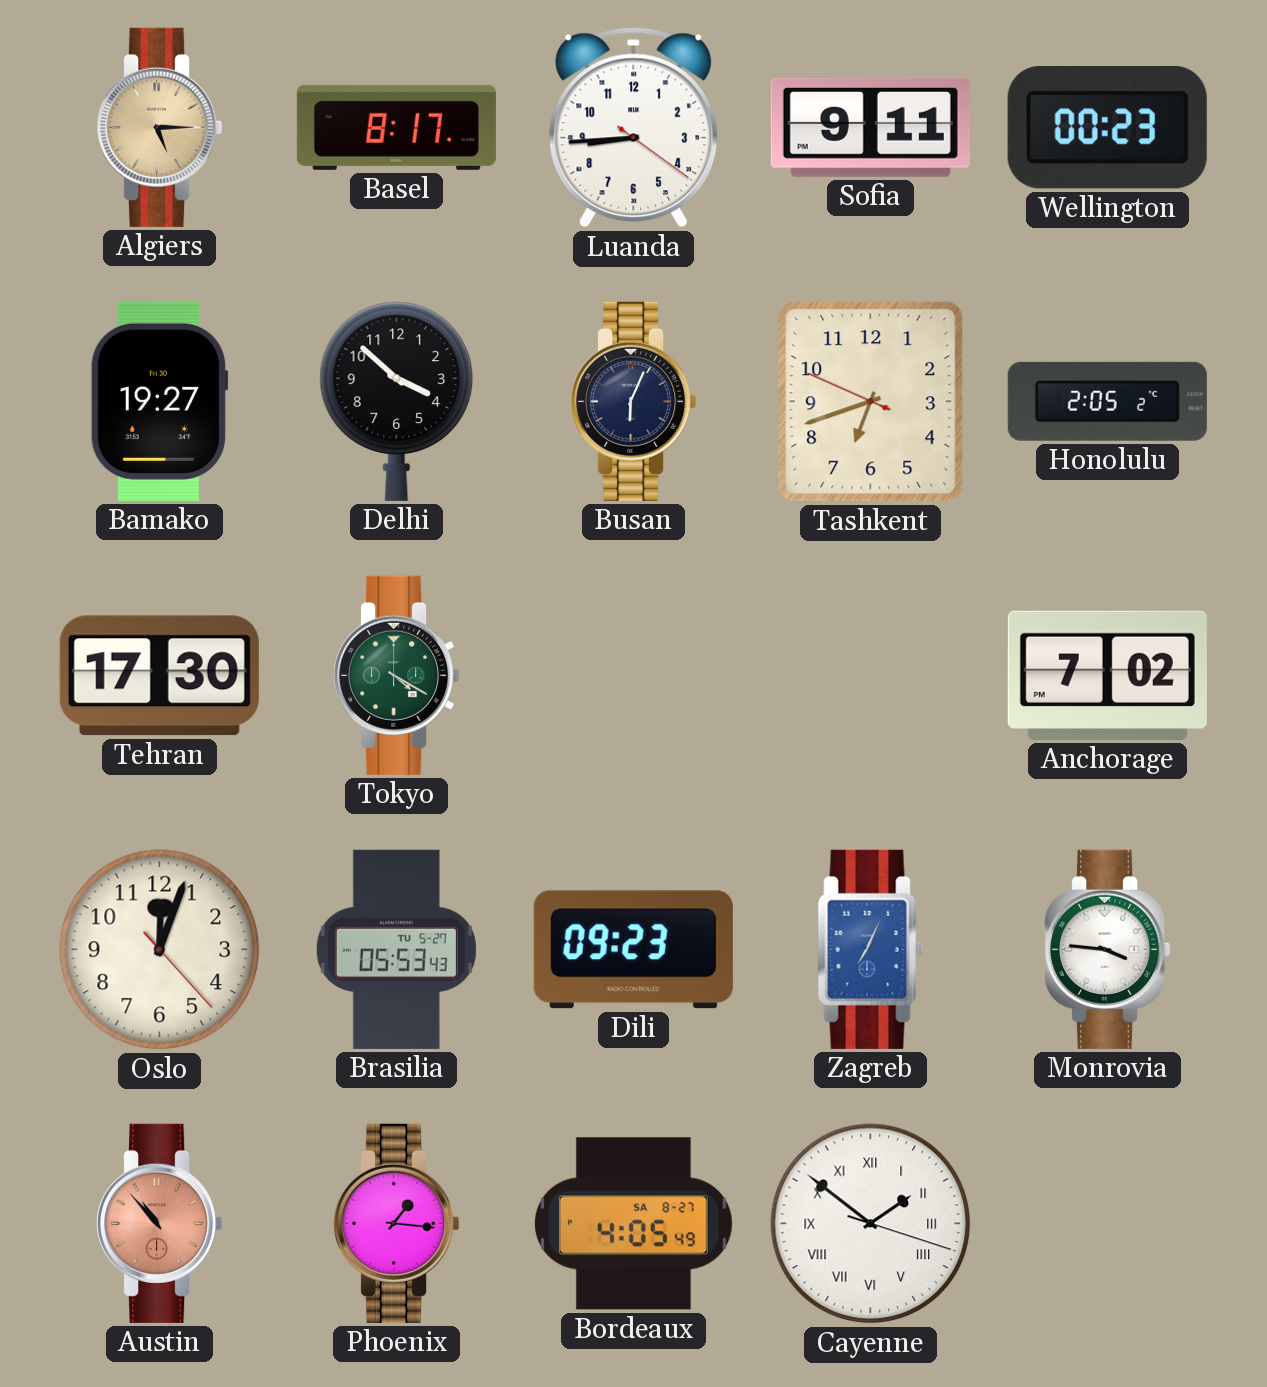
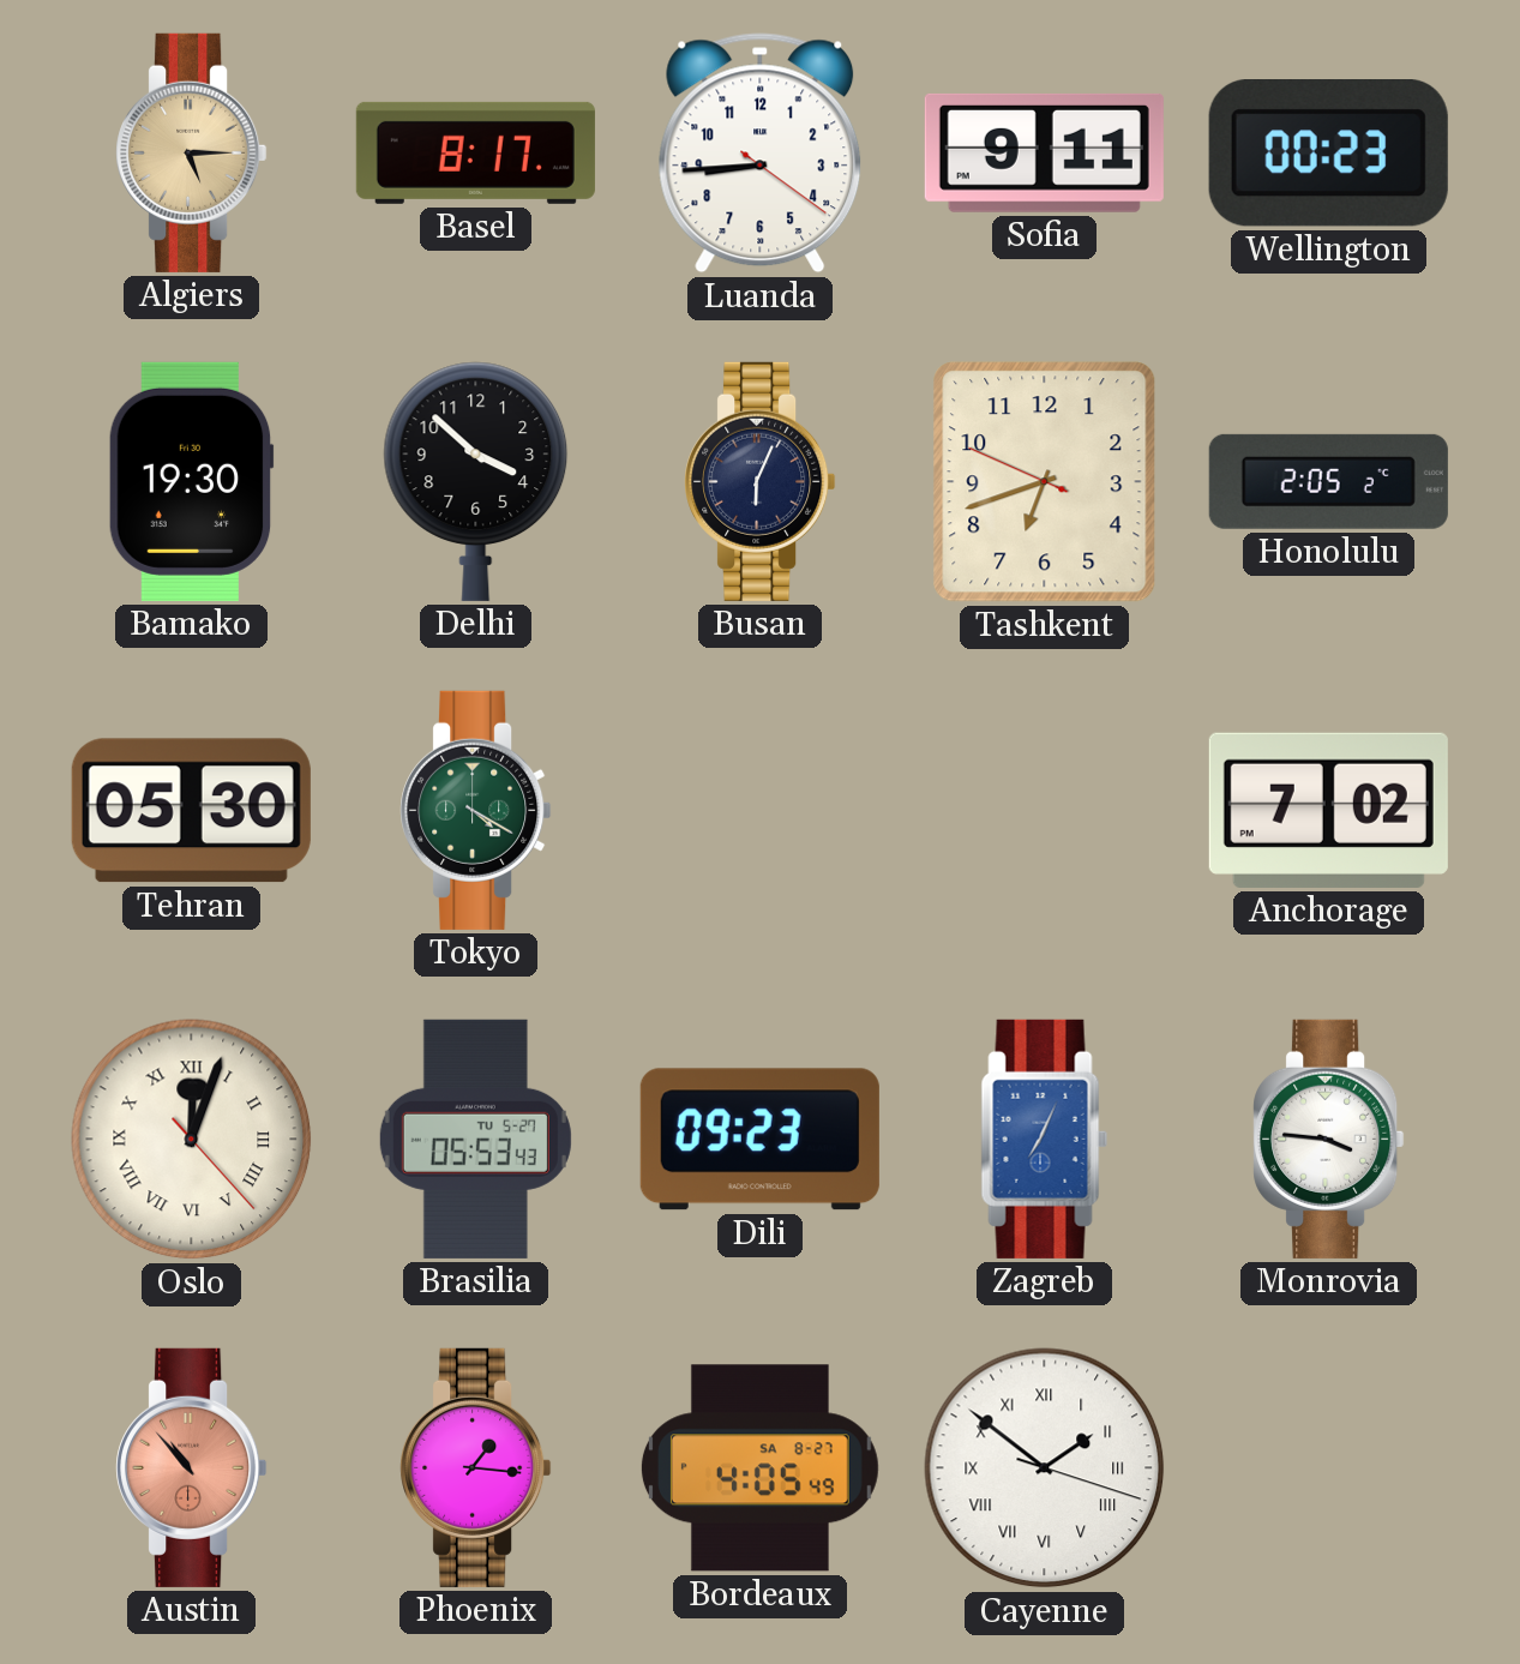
Bamako: 19:27 -> 19:30
Tehran: 17:30 -> 05:30
Oslo numerals: Arabic -> Roman
